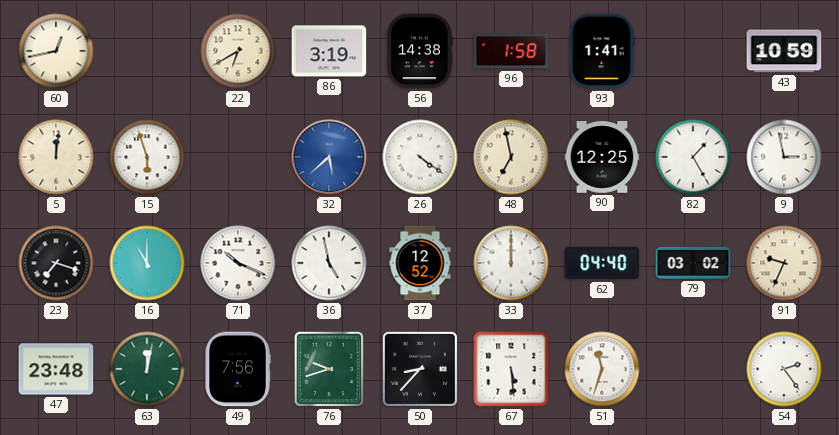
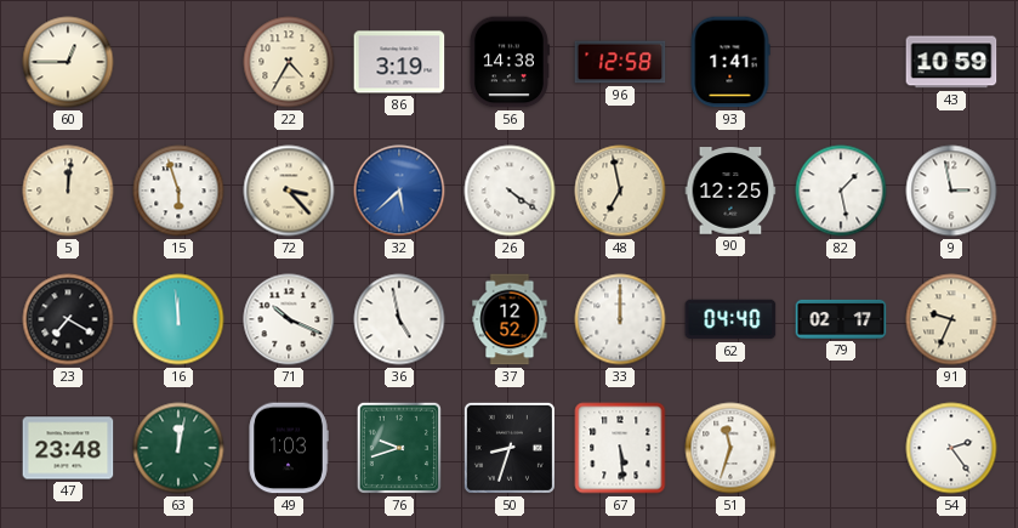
60: 12:43 -> 12:45
22: 6:40 -> 4:35
96: 1:58 -> 12:58
72: none -> 3:23
82: 1:25 -> 1:28
23: 7:18 -> 7:20
16: 11:00 -> 11:59
79: 03:02 -> 02:17
49: 7:56 -> 1:03
50: 8:37 -> 8:33
